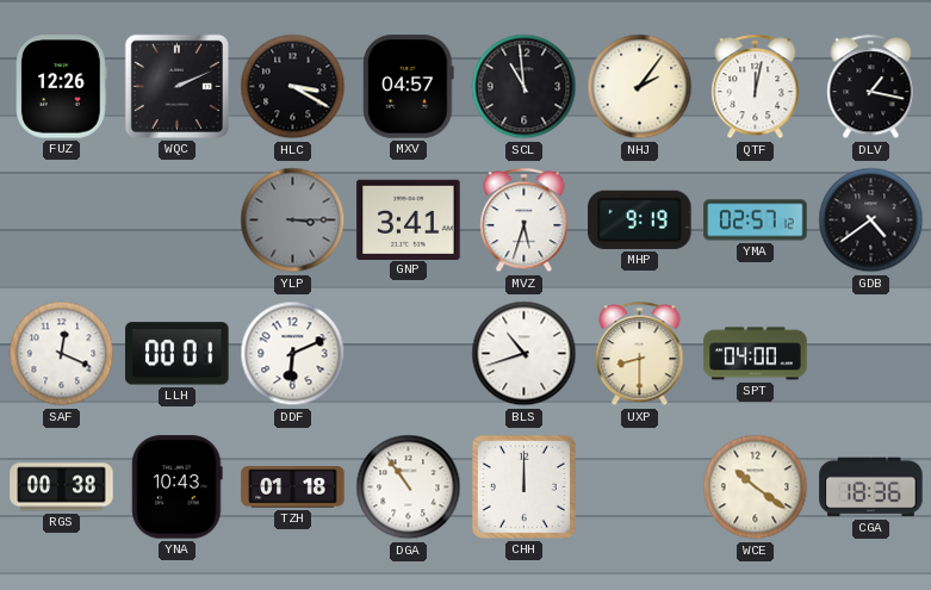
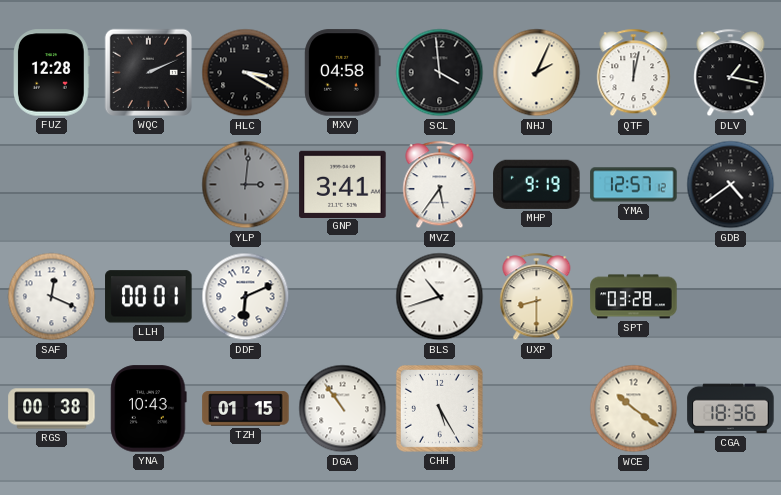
FUZ: 12:26 -> 12:28
MXV: 04:57 -> 04:58
SCL: 10:59 -> 3:59
NHJ: 2:06 -> 2:04
YLP: 3:15 -> 3:01
MVZ: 5:33 -> 5:36
YMA: 02:57 -> 12:57
SPT: 04:00 -> 03:28
TZH: 01:18 -> 01:15
CHH: 12:00 -> 5:25
